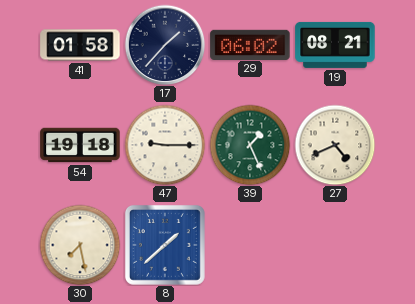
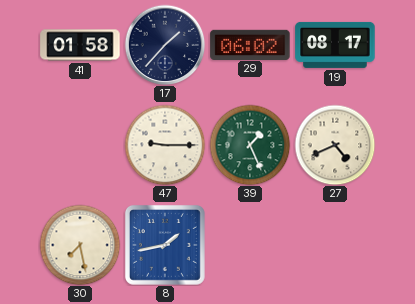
19: 08:21 -> 08:17
54: 19:18 -> none
8: 1:38 -> 1:43
